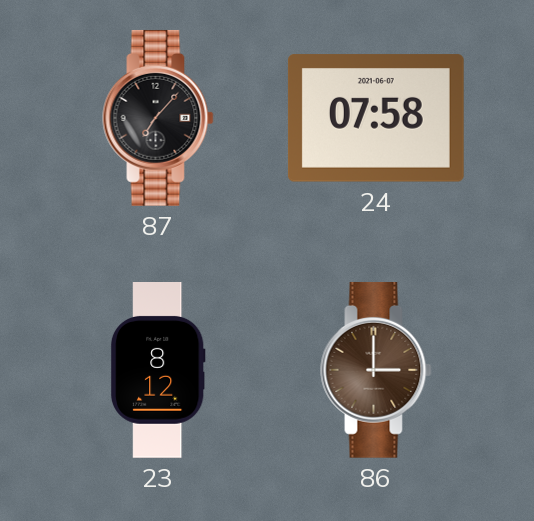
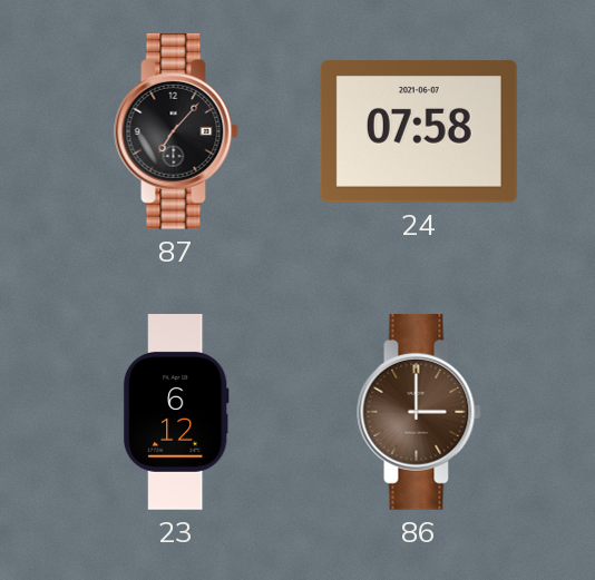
23: 8:12 -> 6:12
